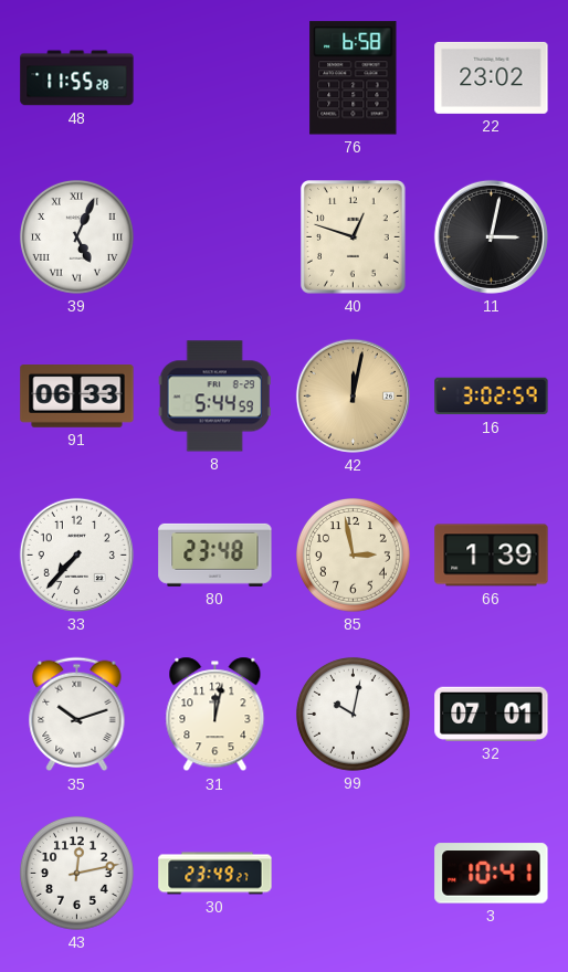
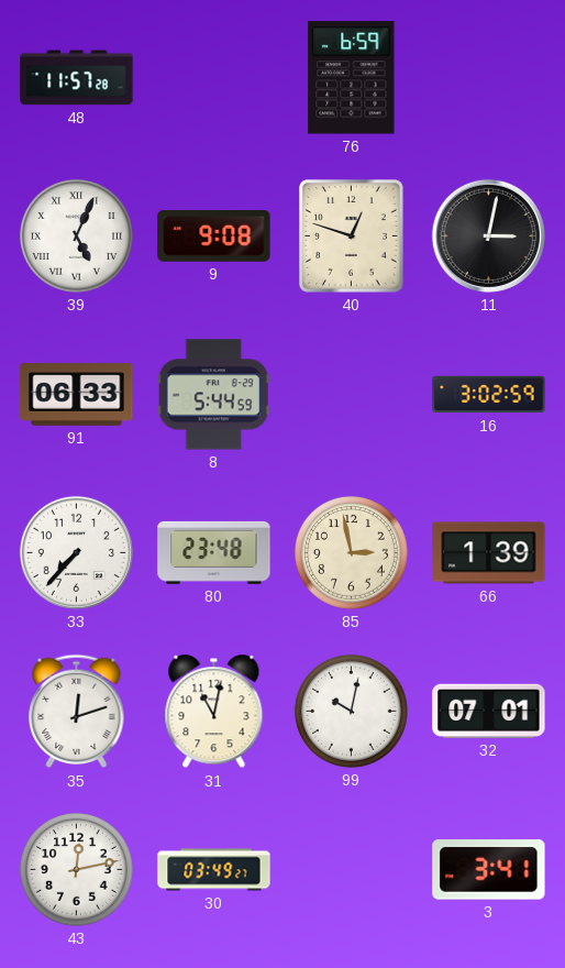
48: 11:55 -> 11:57
76: 6:58 -> 6:59
22: 23:02 -> none
9: none -> 9:08
42: 12:02 -> none
35: 10:12 -> 12:12
31: 12:02 -> 11:02
30: 23:49 -> 03:49
3: 10:41 -> 3:41
